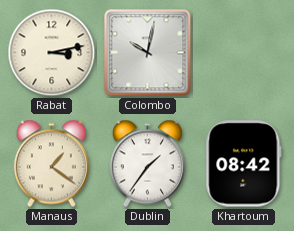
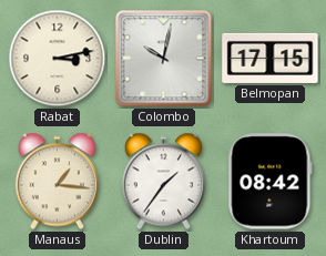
Belmopan: none -> 17:15
Manaus: 1:21 -> 1:16
